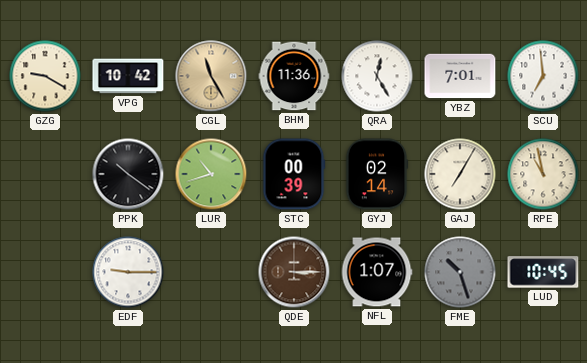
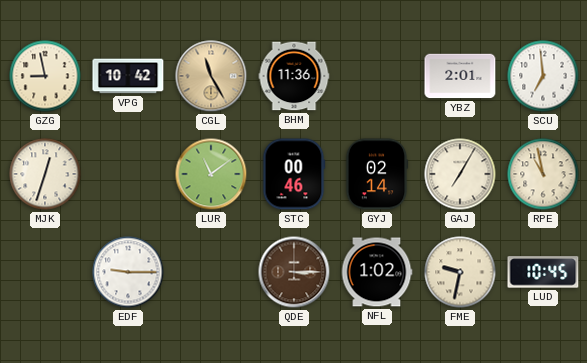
GZG: 9:20 -> 8:58
QRA: 12:25 -> none
YBZ: 7:01 -> 2:01
MJK: none -> 12:33
PPK: 10:21 -> none
LUR: 10:42 -> 11:09
STC: 00:39 -> 00:46
NFL: 1:07 -> 1:02
FME: 10:27 -> 9:32
FME dial: grey -> cream
